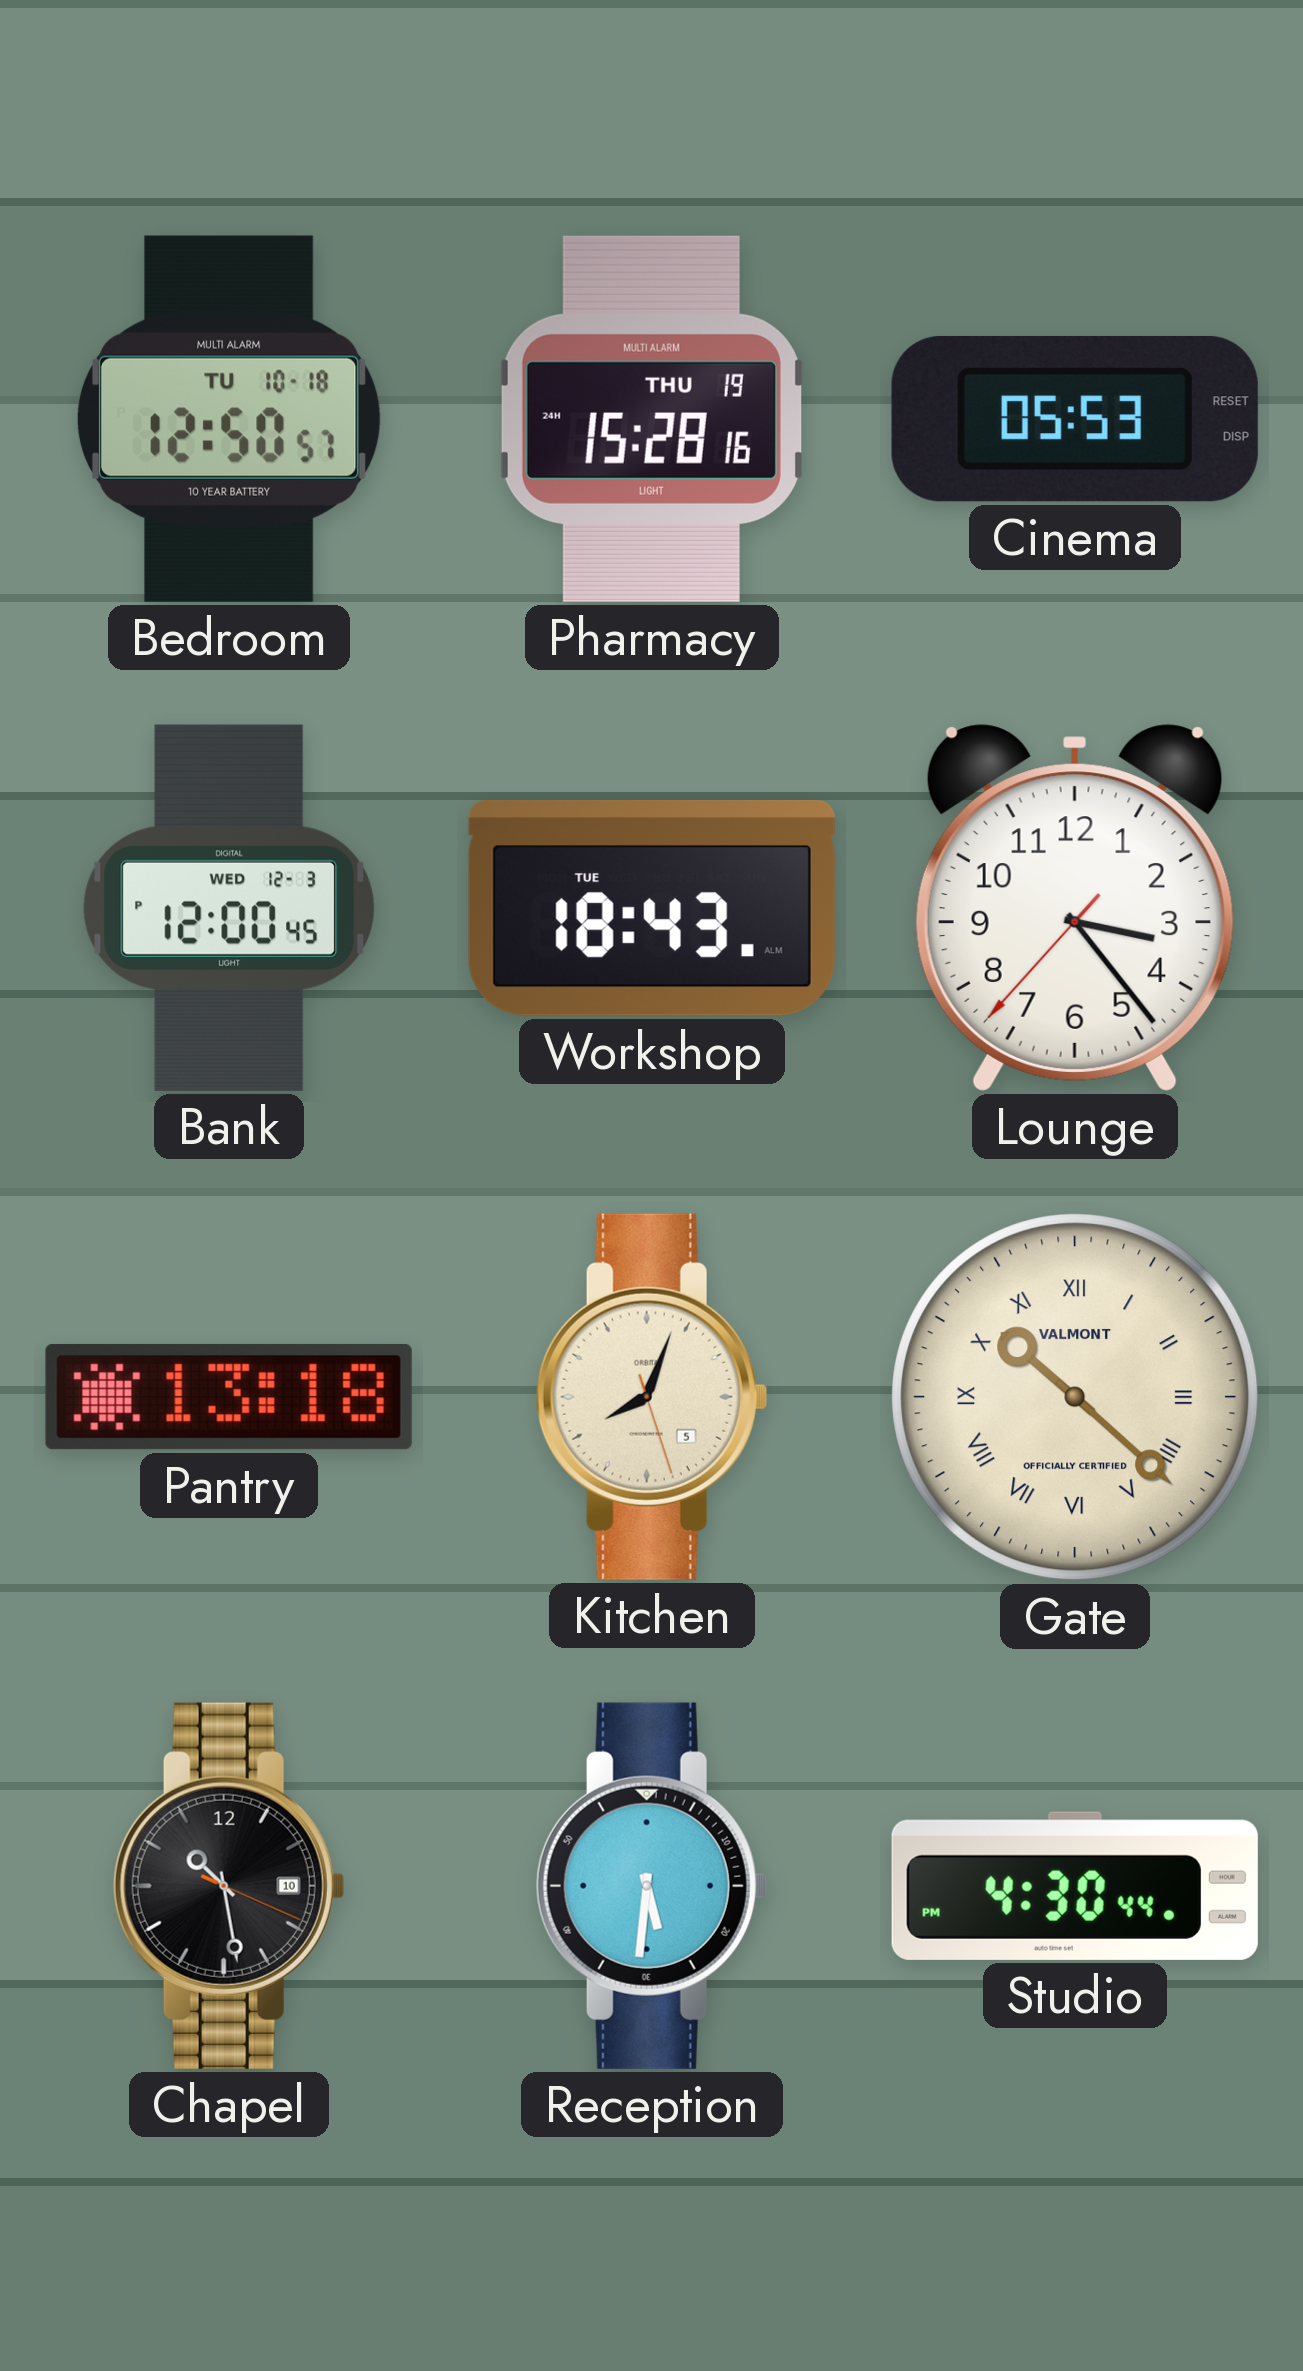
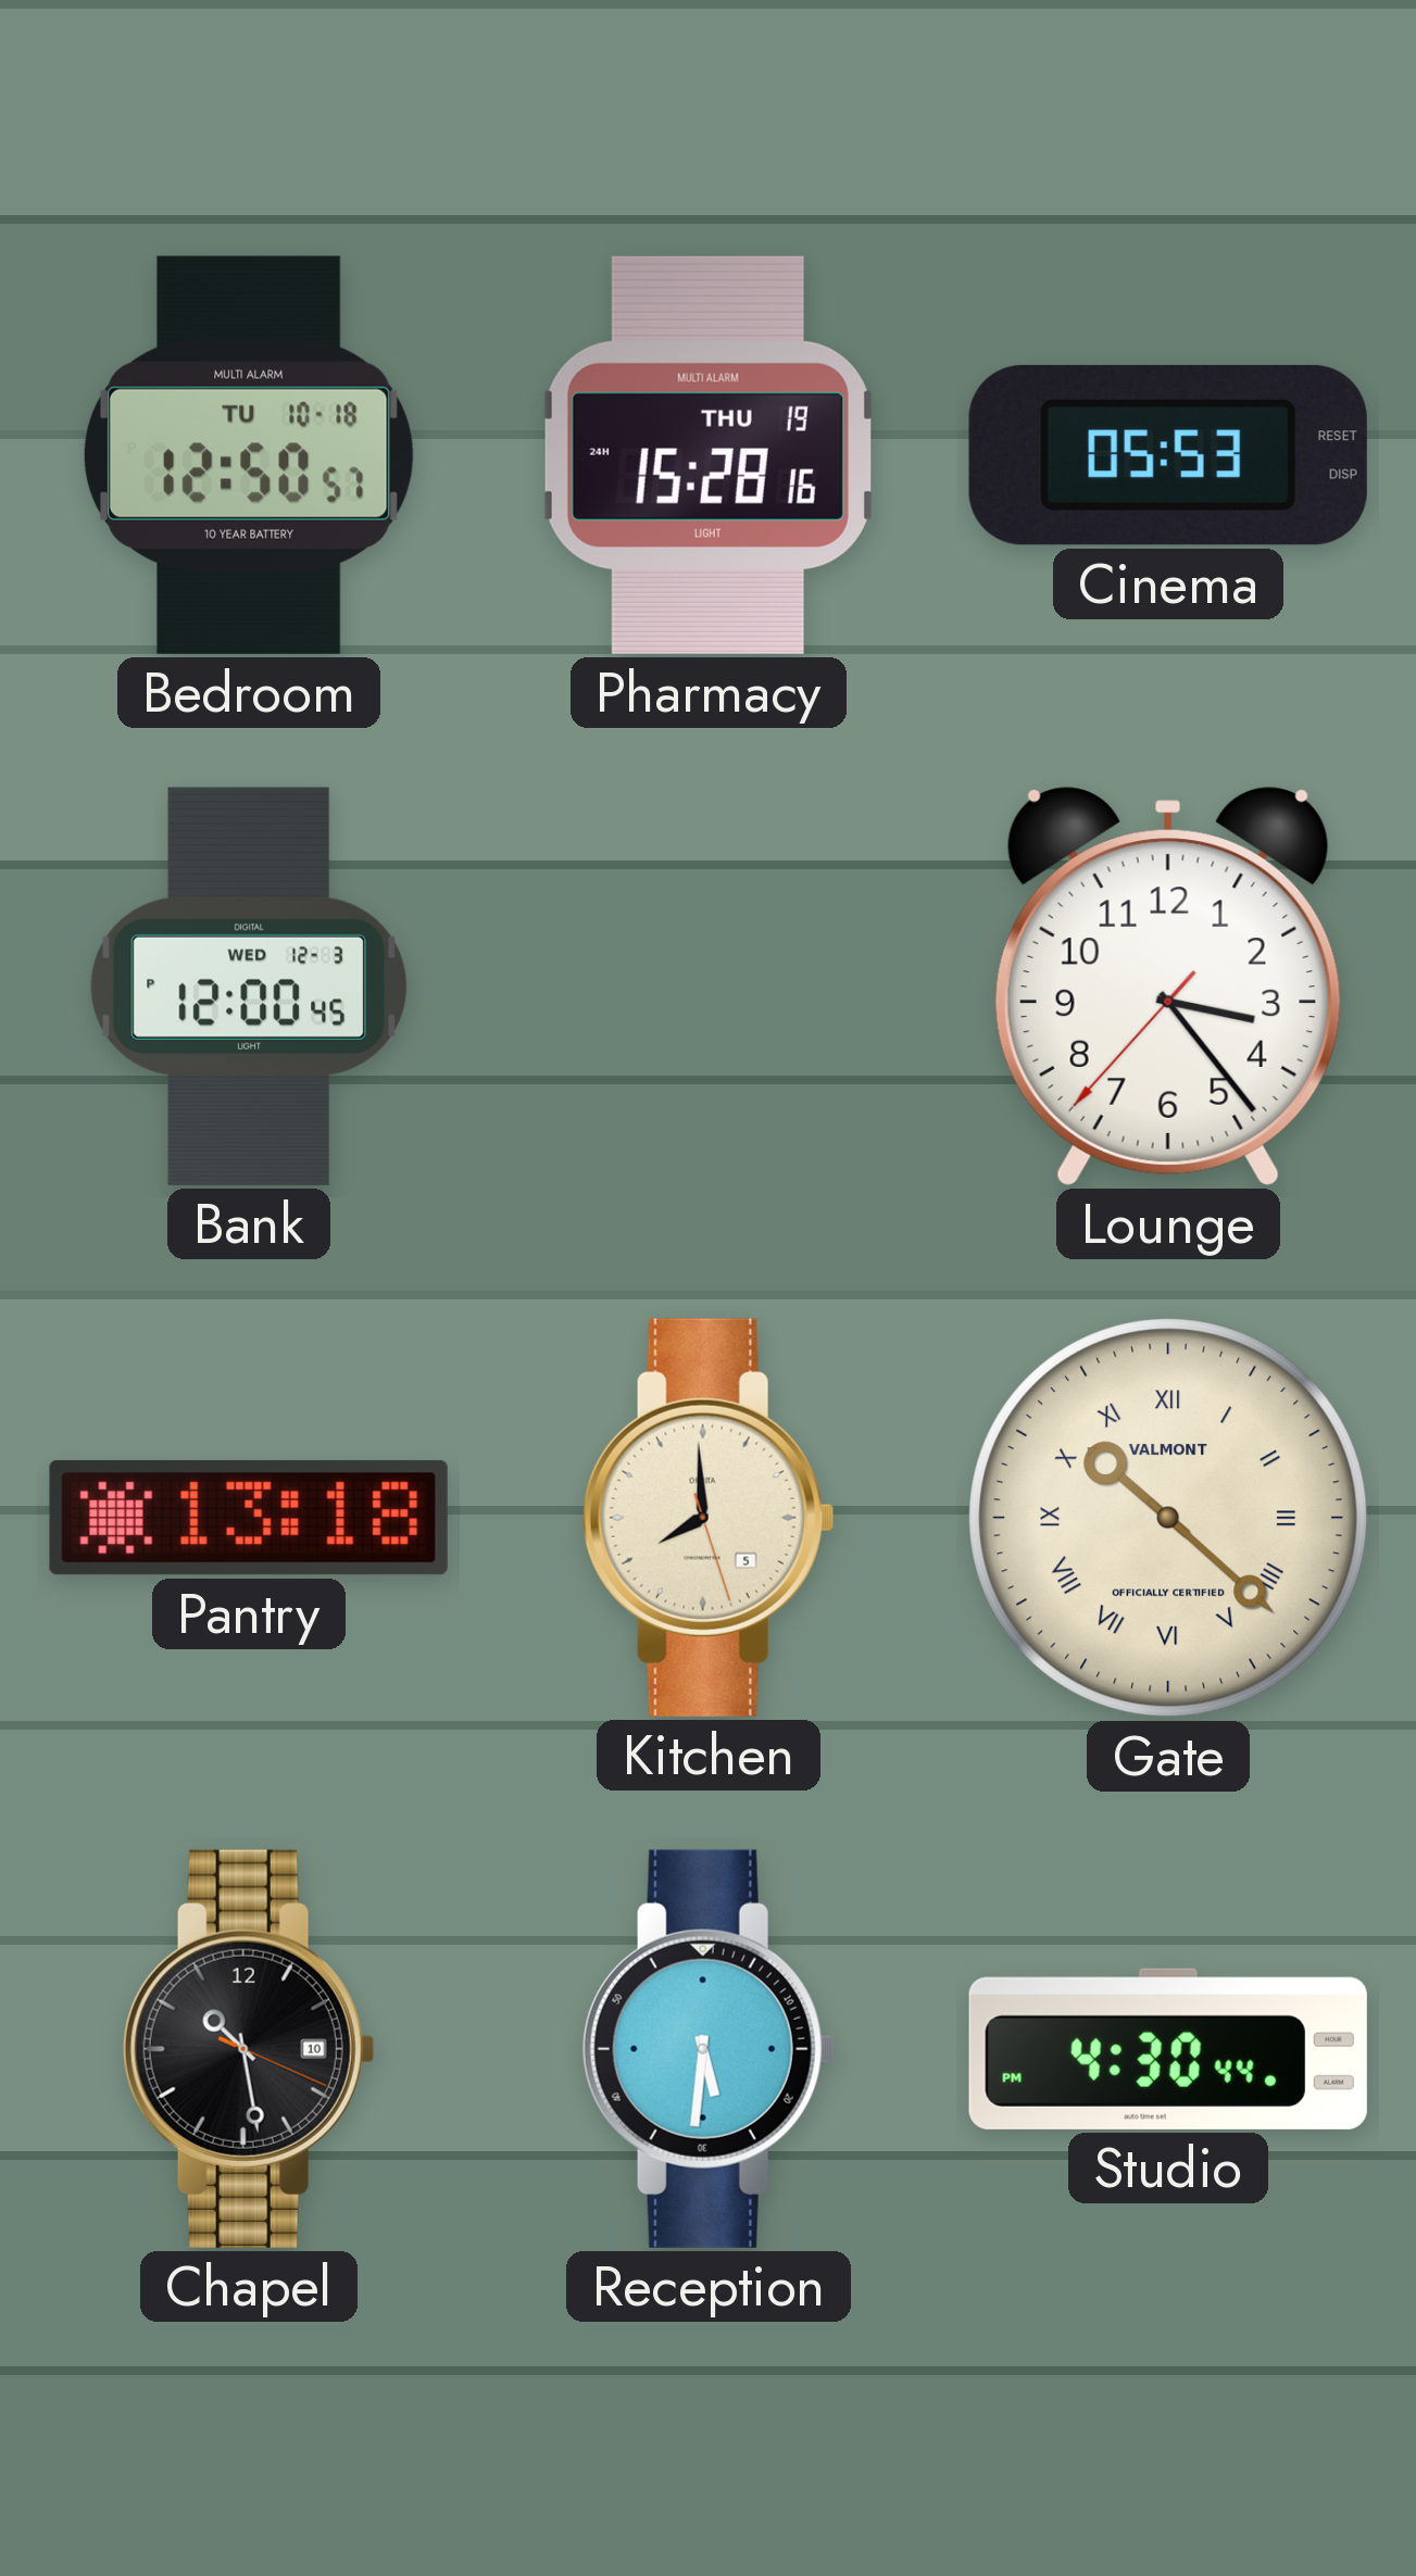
Workshop: 18:43 -> none
Kitchen: 8:03 -> 7:59
